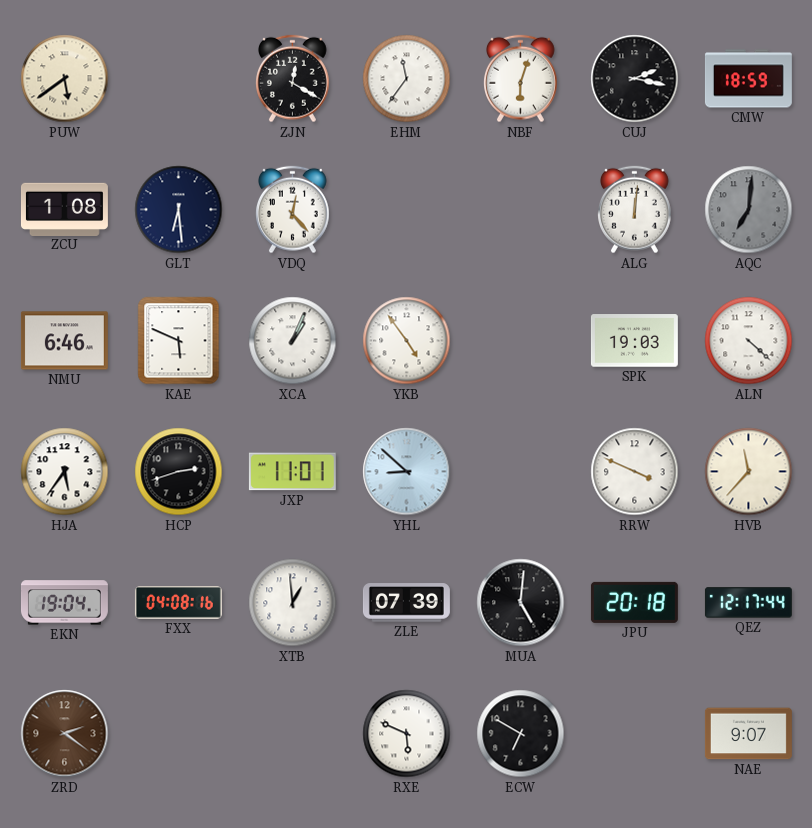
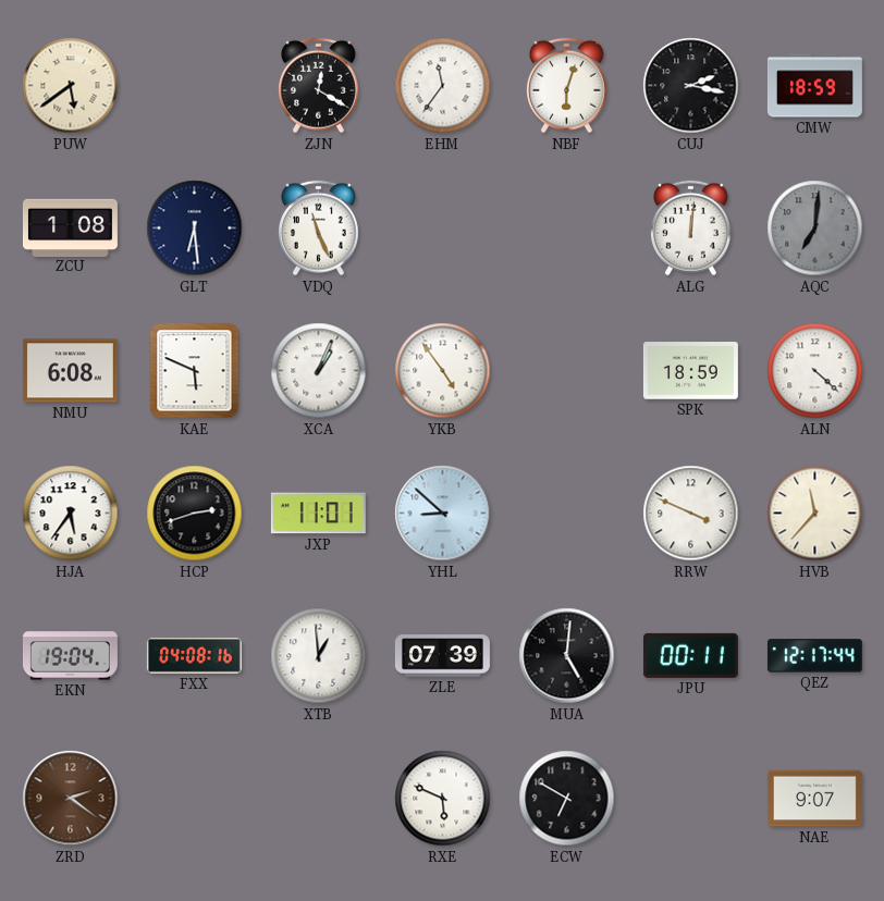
VDQ: 12:23 -> 11:26
NMU: 6:46 -> 6:08
SPK: 19:03 -> 18:59
JPU: 20:18 -> 00:11
